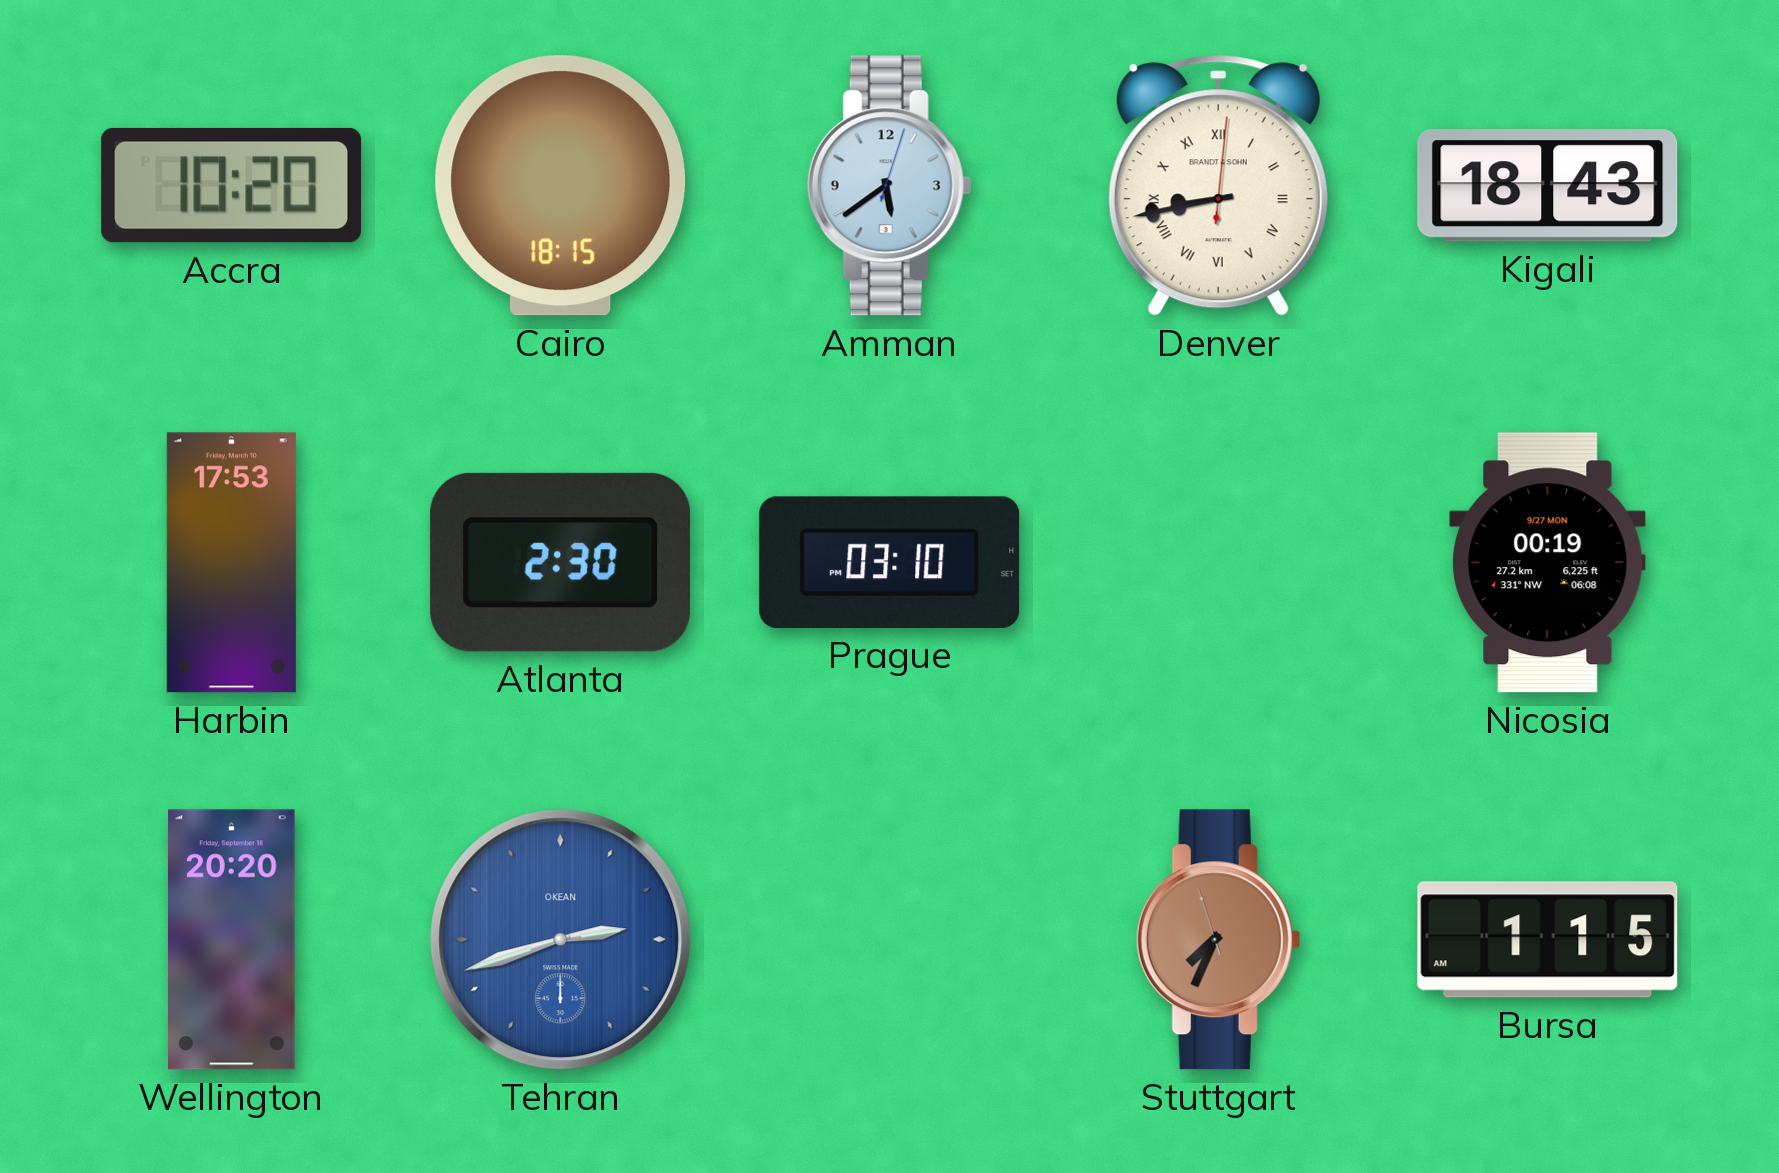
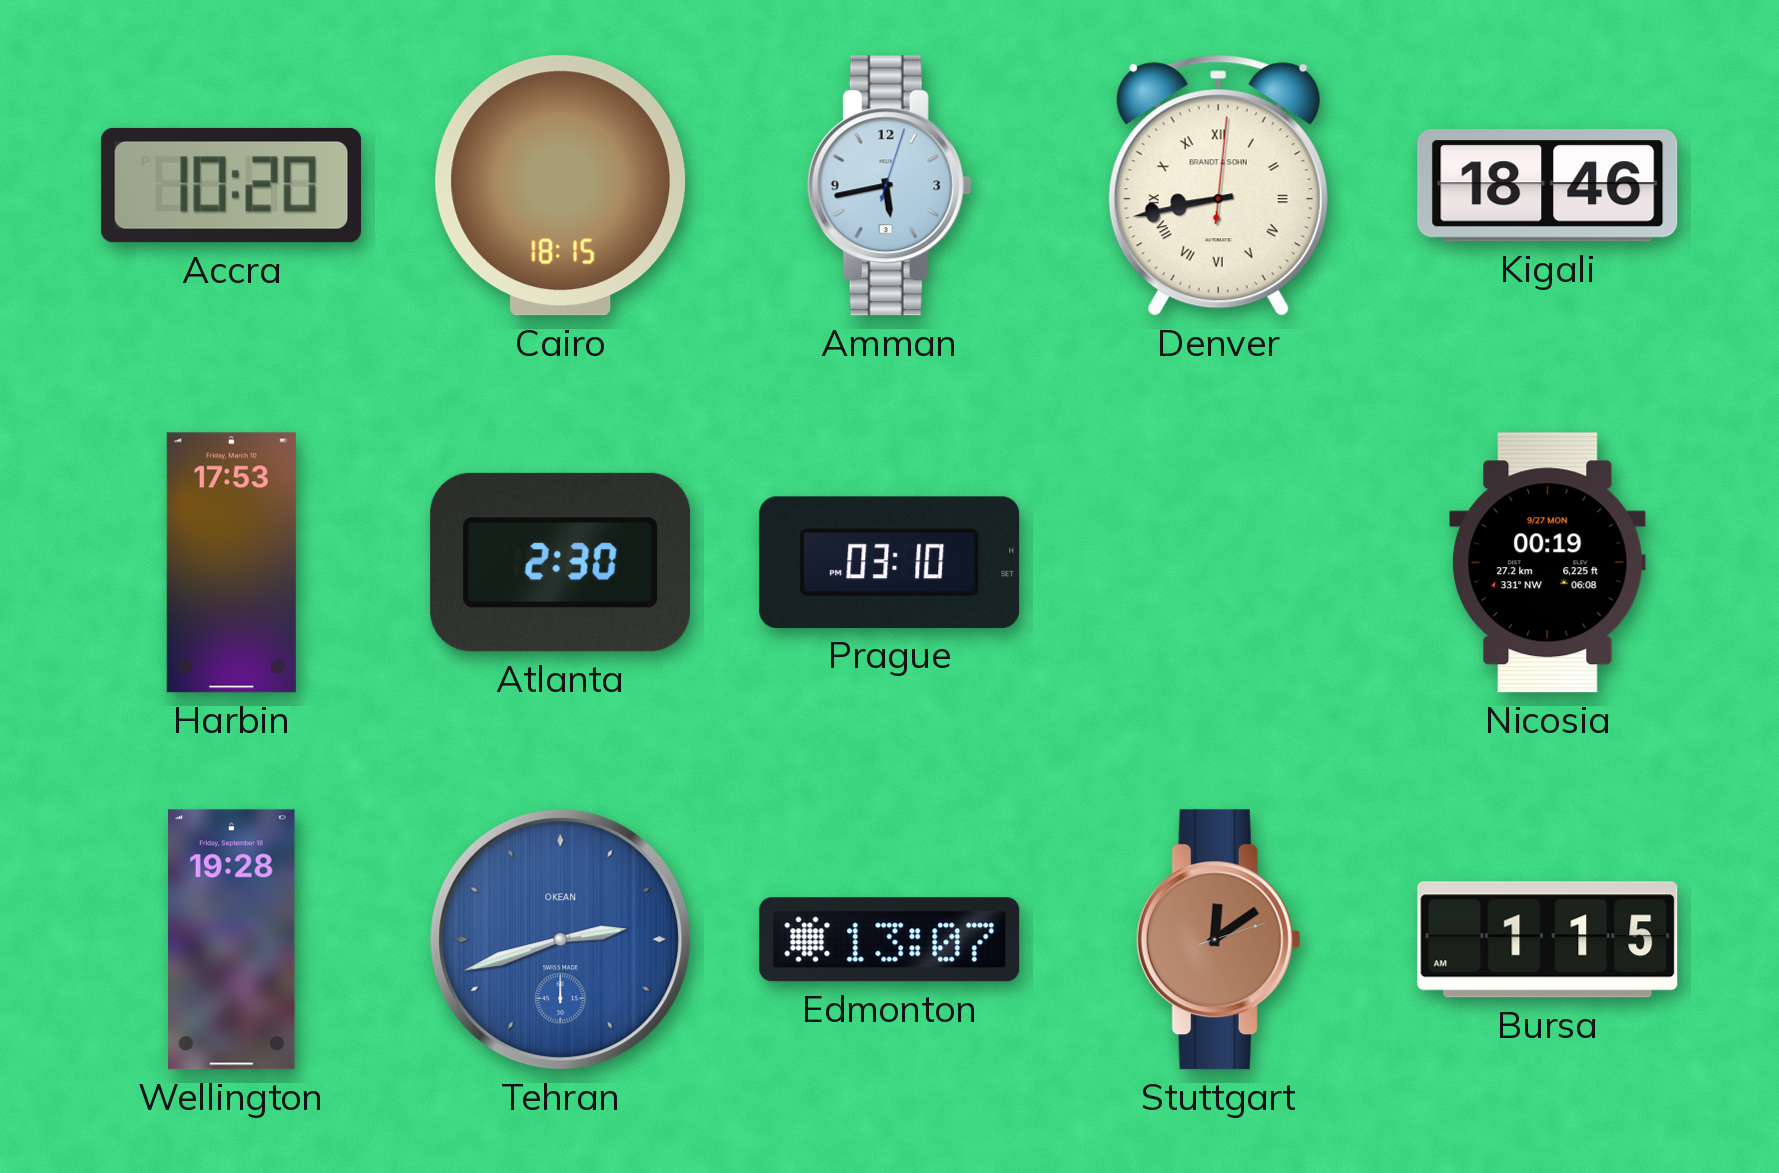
Amman: 5:39 -> 5:43
Kigali: 18:43 -> 18:46
Wellington: 20:20 -> 19:28
Edmonton: none -> 13:07
Stuttgart: 7:33 -> 12:09
